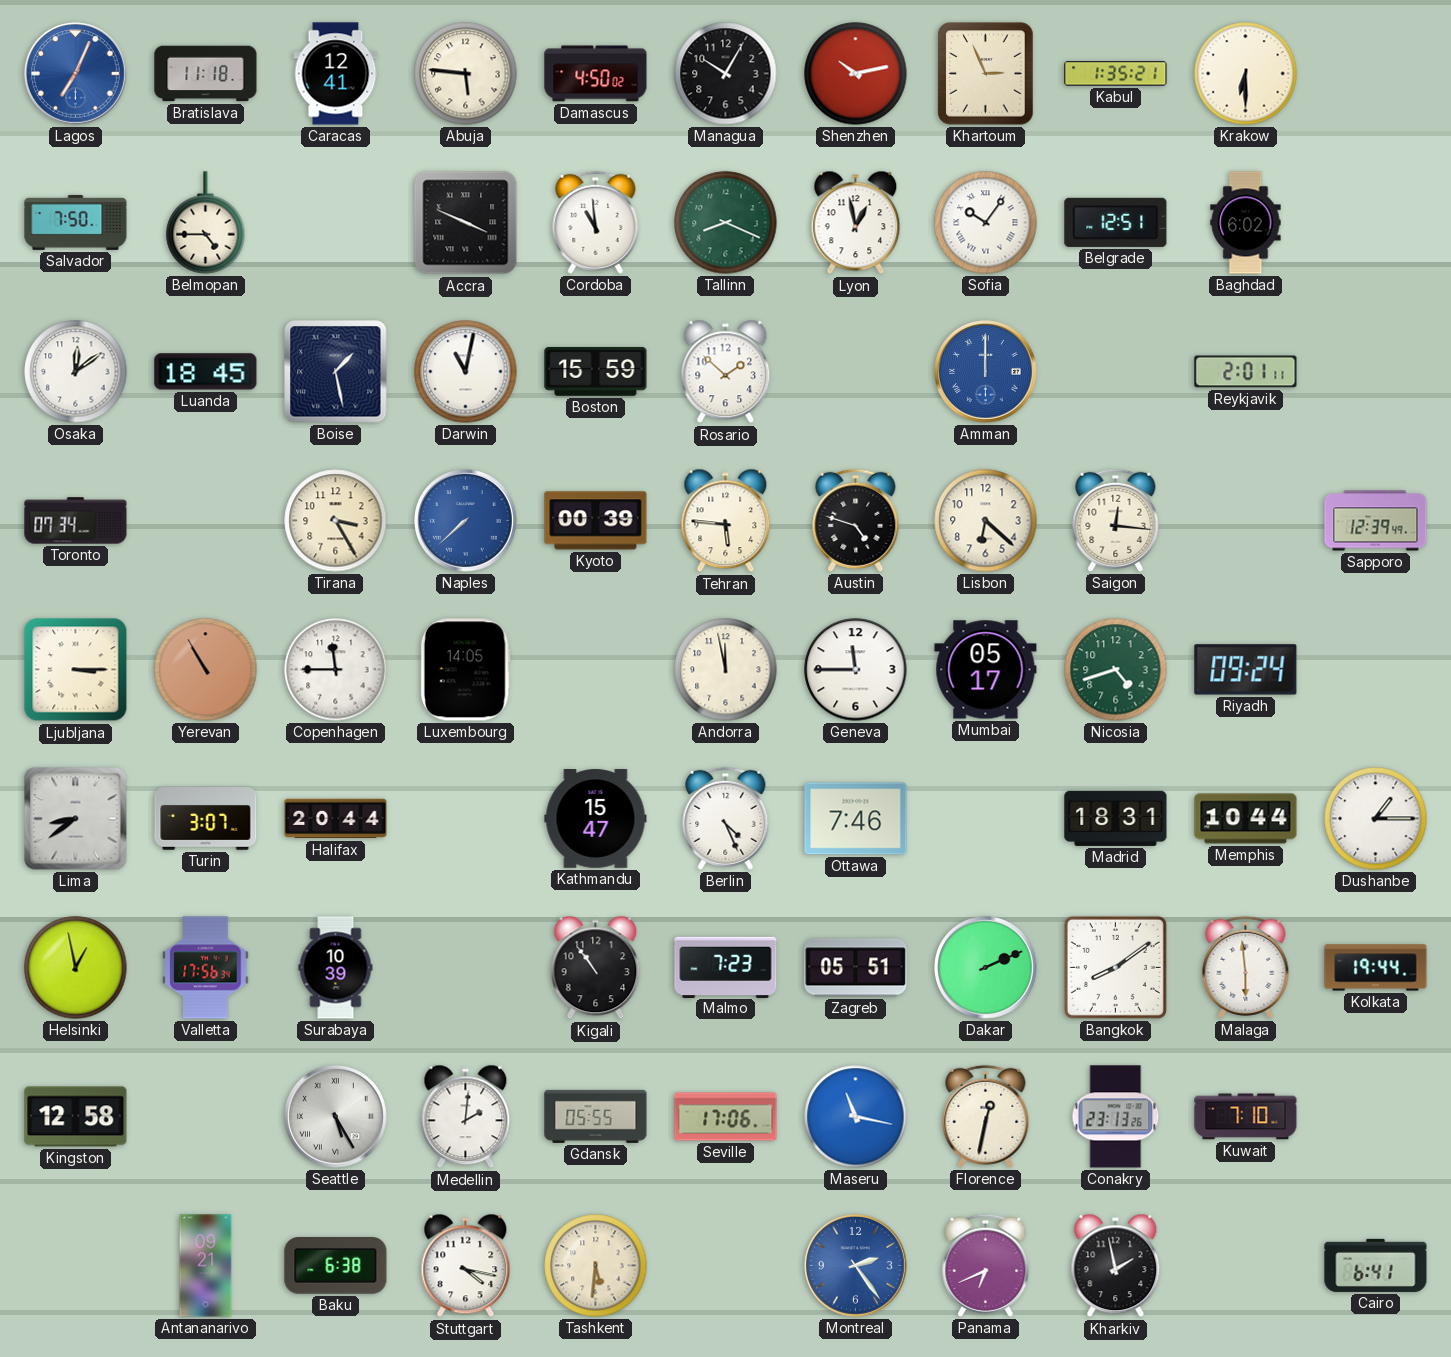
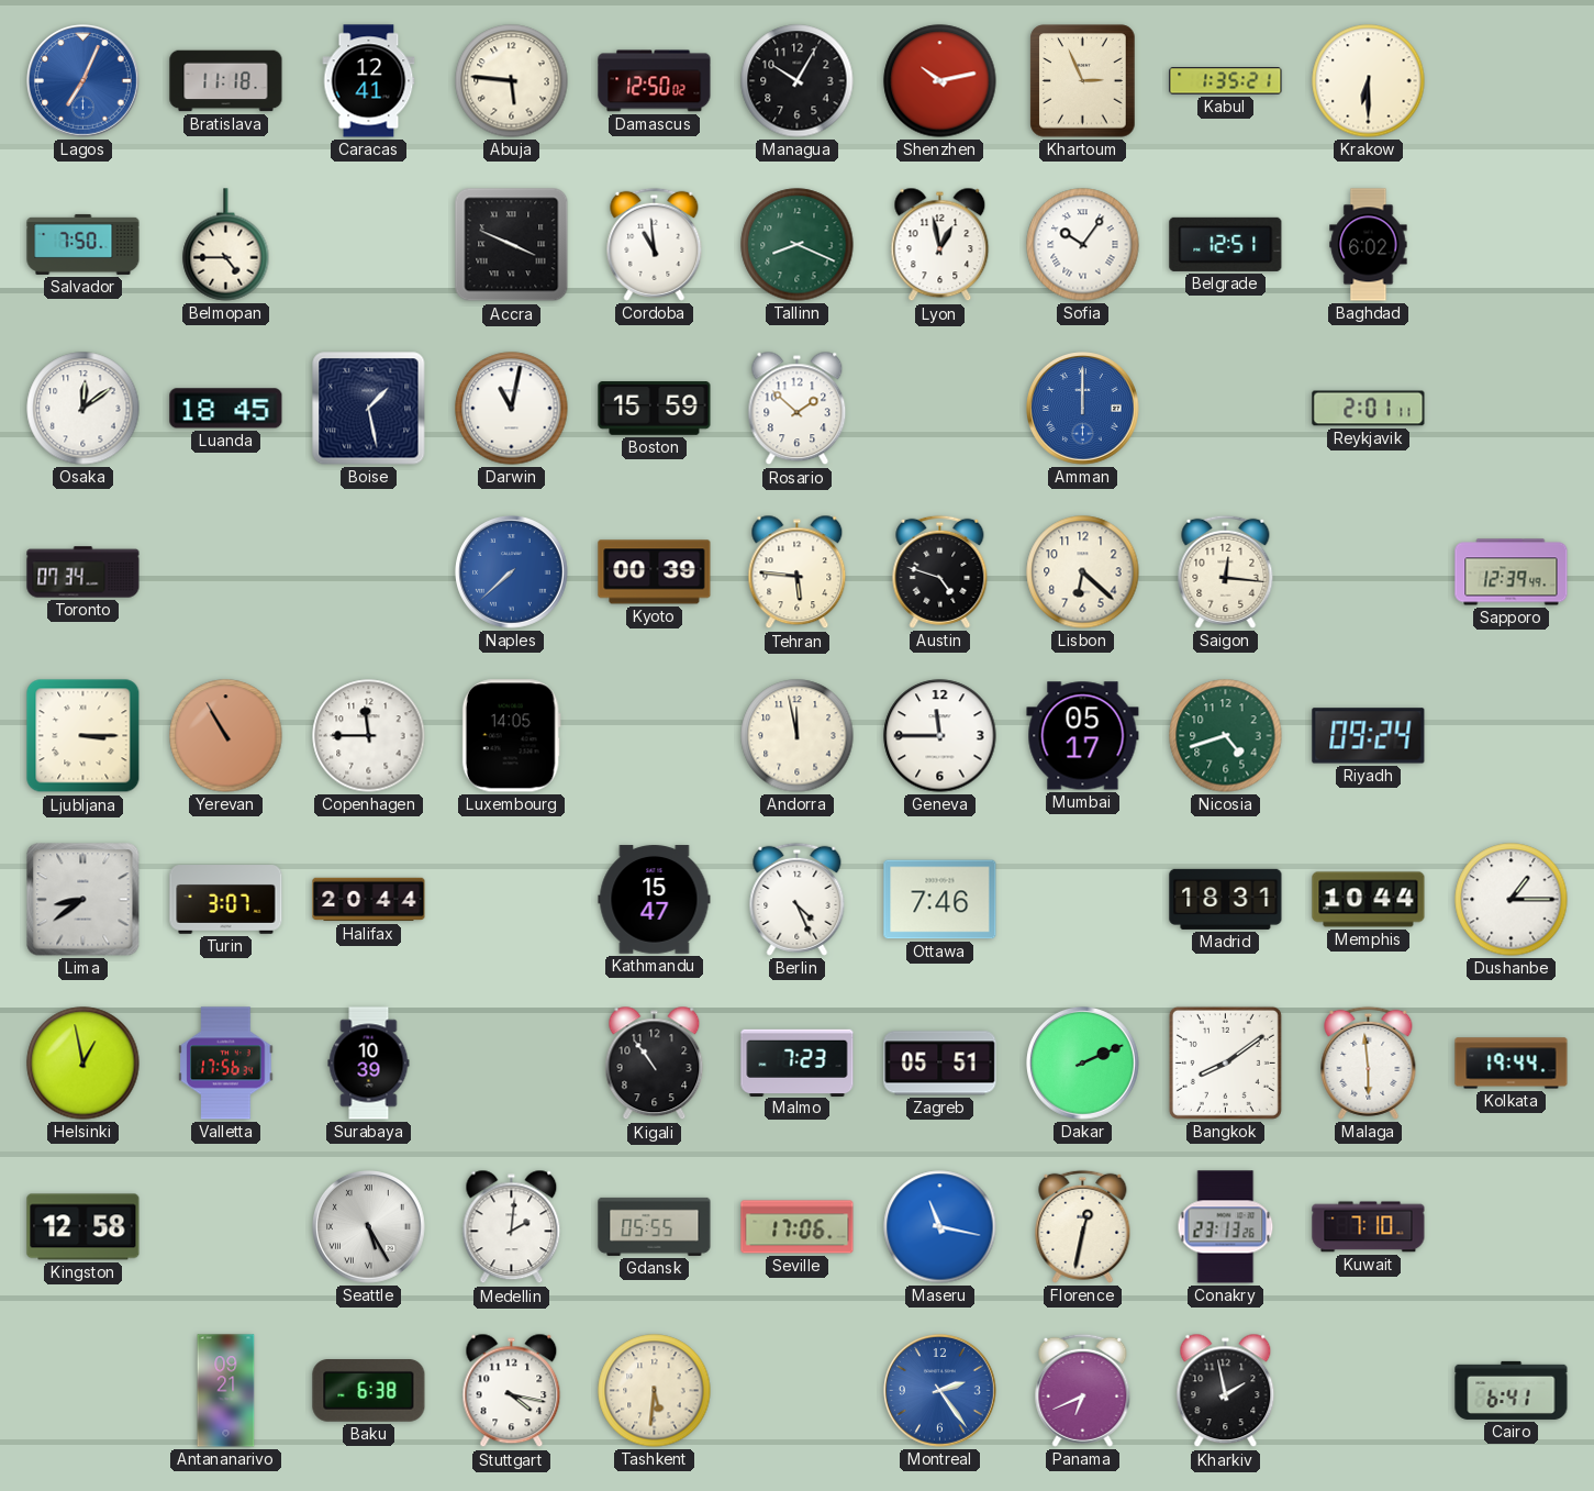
Damascus: 4:50 -> 12:50
Tirana: 3:25 -> none
